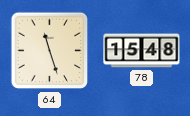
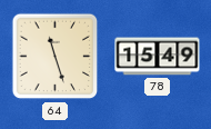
78: 15:48 -> 15:49
